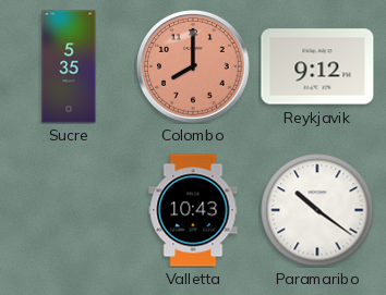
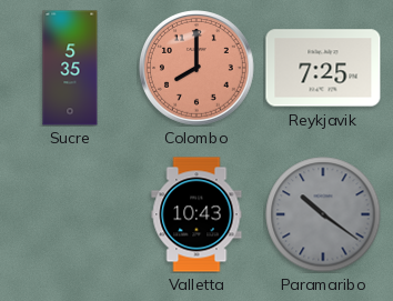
Reykjavik: 9:12 -> 7:25
Paramaribo dial: white -> grey
